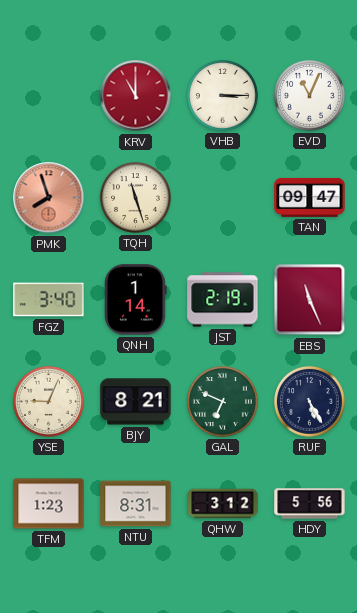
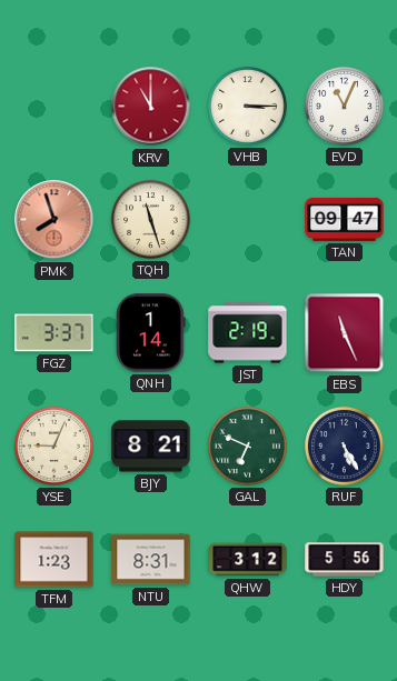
FGZ: 3:40 -> 3:37
